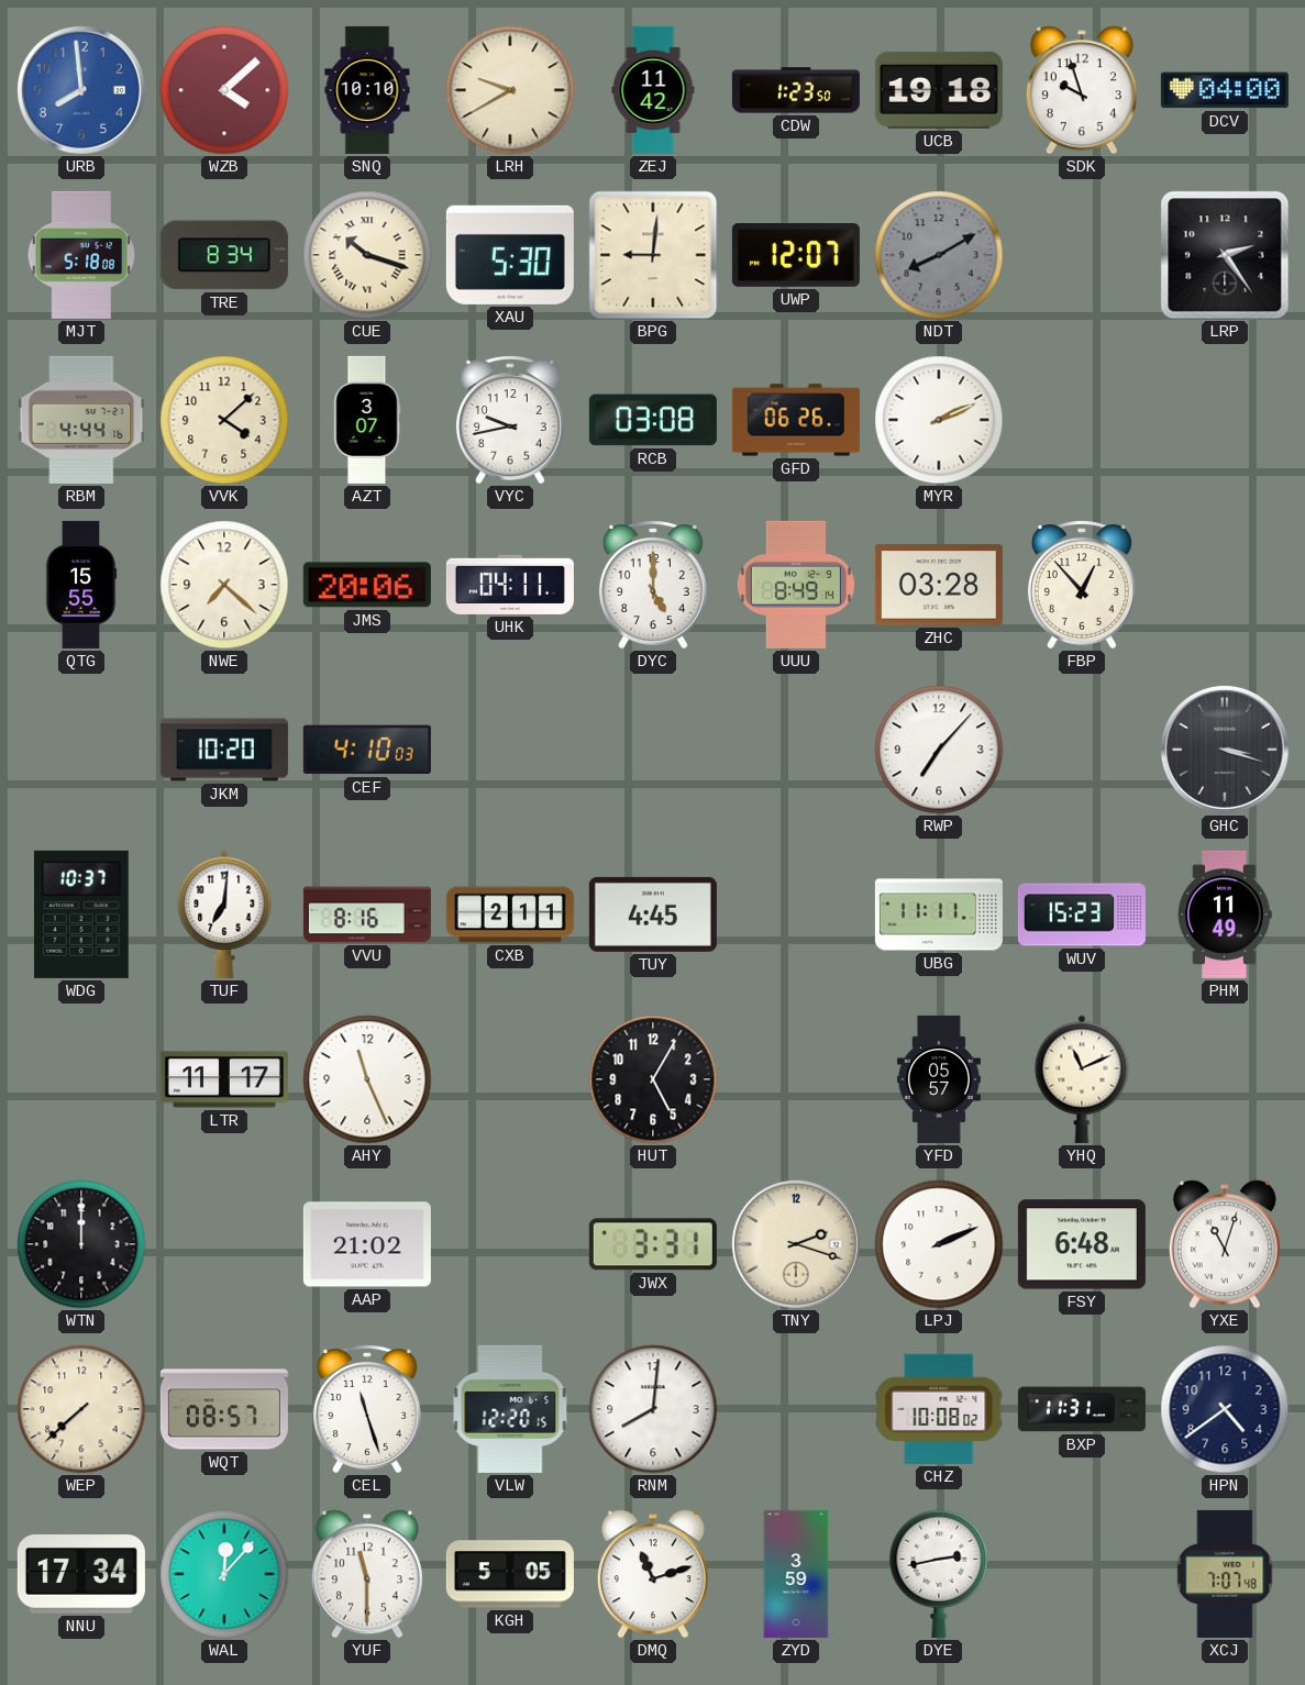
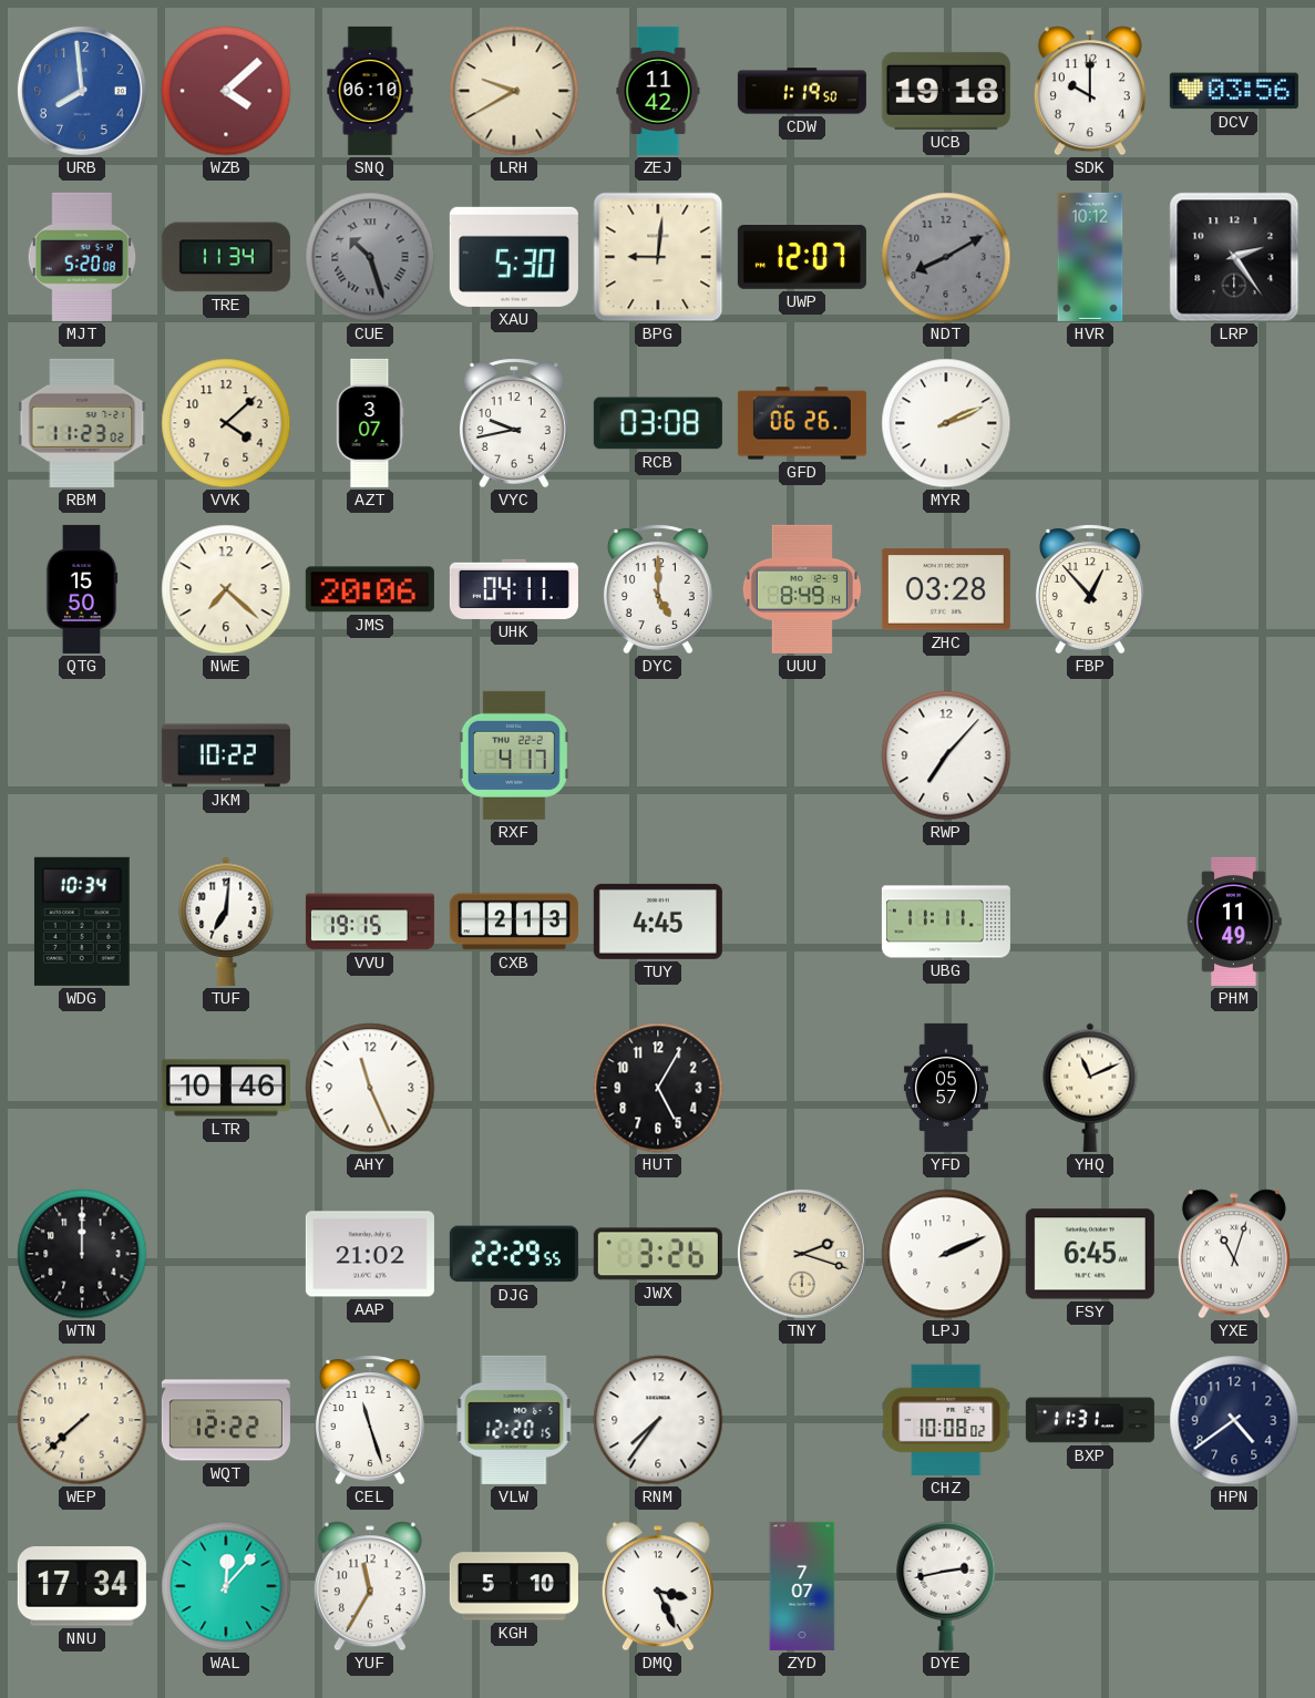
SNQ: 10:10 -> 06:10
CDW: 1:23 -> 1:19
SDK: 9:57 -> 10:00
DCV: 04:00 -> 03:56
MJT: 5:18 -> 5:20
TRE: 8:34 -> 11:34
CUE: 10:18 -> 10:27
CUE dial: cream -> grey
HVR: none -> 10:12
RBM: 4:44 -> 11:23
QTG: 15:55 -> 15:50
JKM: 10:20 -> 10:22
CEF: 4:10 -> none
RXF: none -> 4:17
GHC: 3:18 -> none
WDG: 10:37 -> 10:34
VVU: 8:16 -> 19:15
CXB: 2:11 -> 2:13
WUV: 15:23 -> none
LTR: 11:17 -> 10:46
DJG: none -> 22:29
JWX: 3:31 -> 3:26
FSY: 6:48 -> 6:45
WQT: 08:57 -> 12:22
RNM: 8:01 -> 7:36
YUF: 11:30 -> 11:35
KGH: 5:05 -> 5:10
DMQ: 11:12 -> 3:26
ZYD: 3:59 -> 7:07
XCJ: 7:07 -> none
